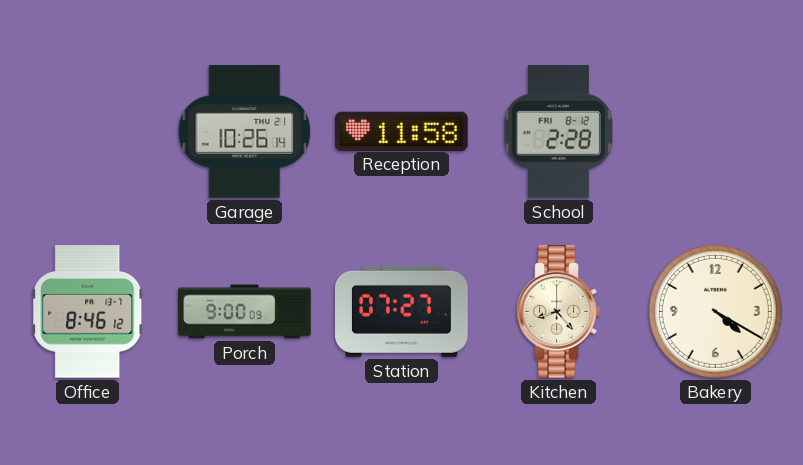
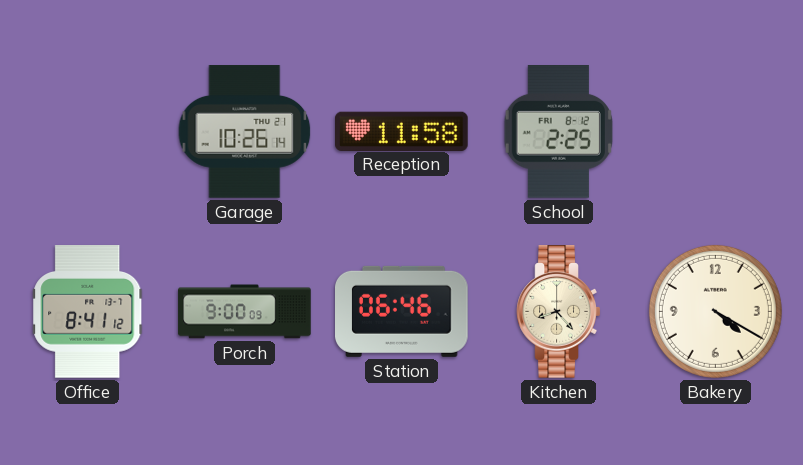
School: 2:28 -> 2:25
Office: 8:46 -> 8:41
Station: 07:27 -> 06:46
